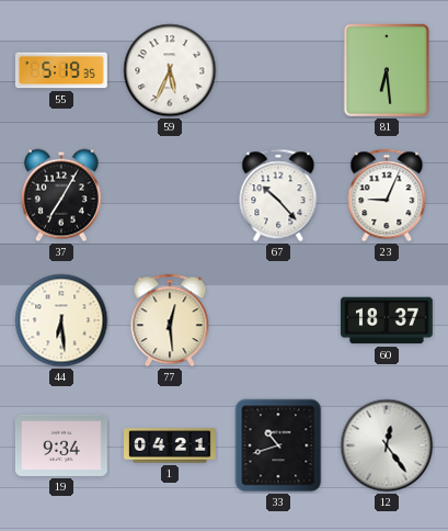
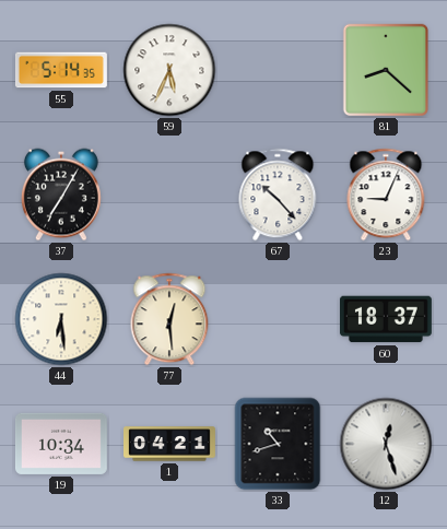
55: 5:19 -> 5:14
81: 6:29 -> 8:22
19: 9:34 -> 10:34
12: 12:24 -> 12:27
